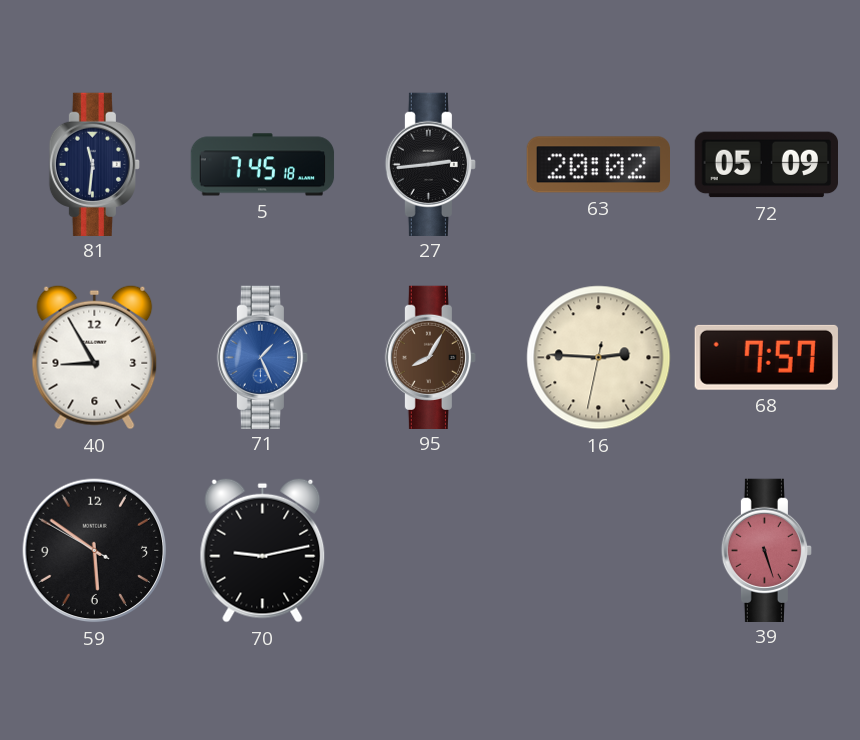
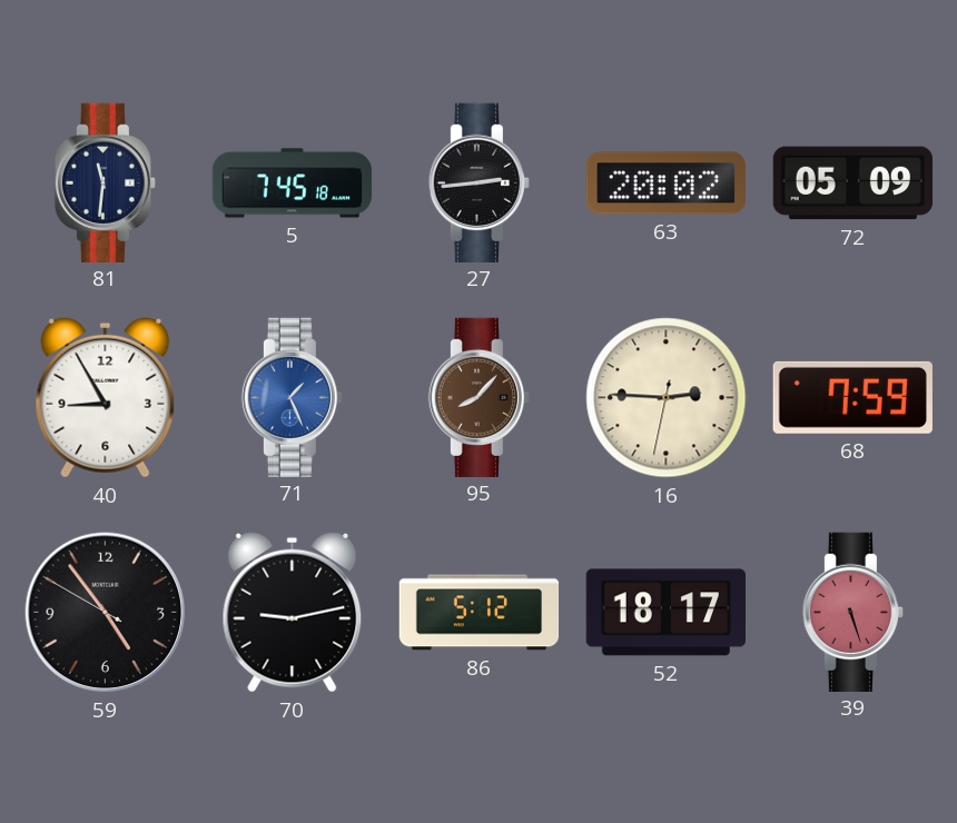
95: 8:05 -> 8:07
68: 7:57 -> 7:59
59: 5:50 -> 4:53
86: none -> 5:12
52: none -> 18:17
